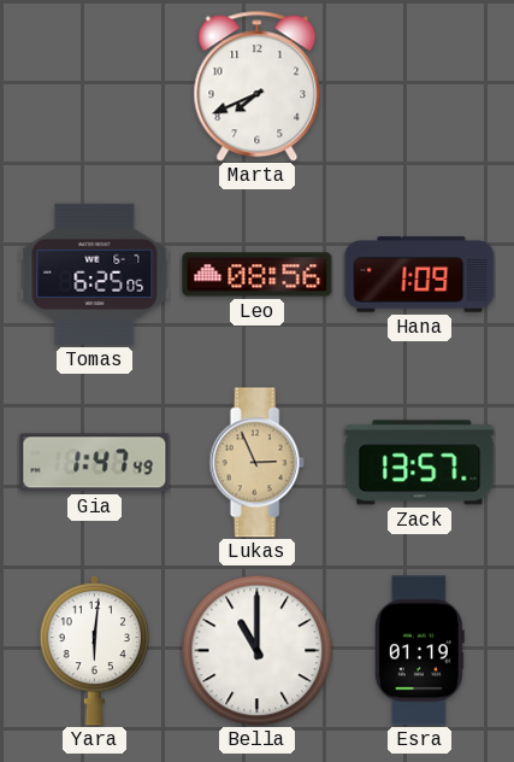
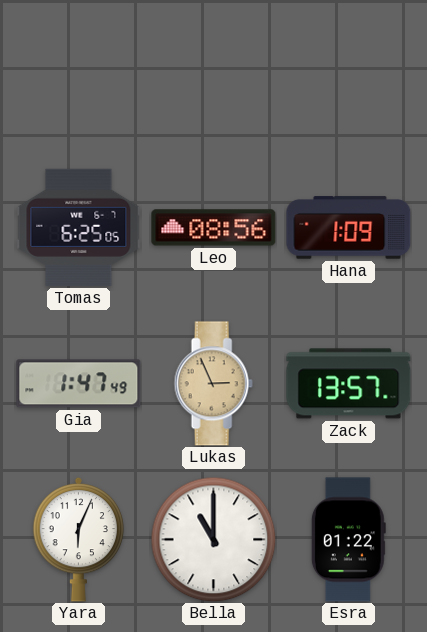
Marta: 7:41 -> none
Yara: 6:01 -> 6:04
Esra: 01:19 -> 01:22
